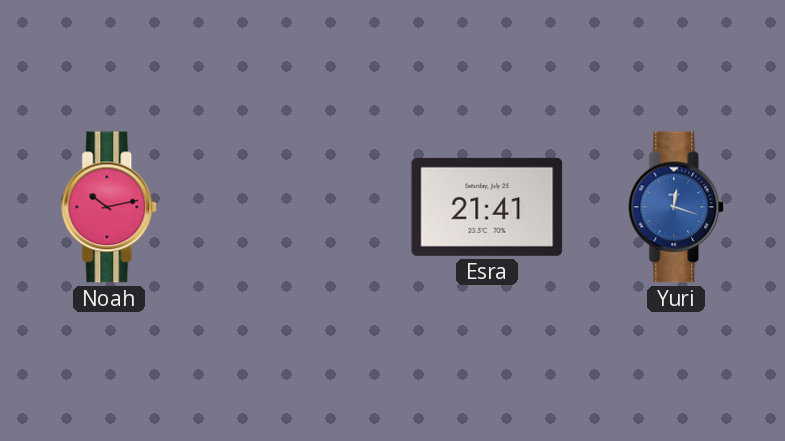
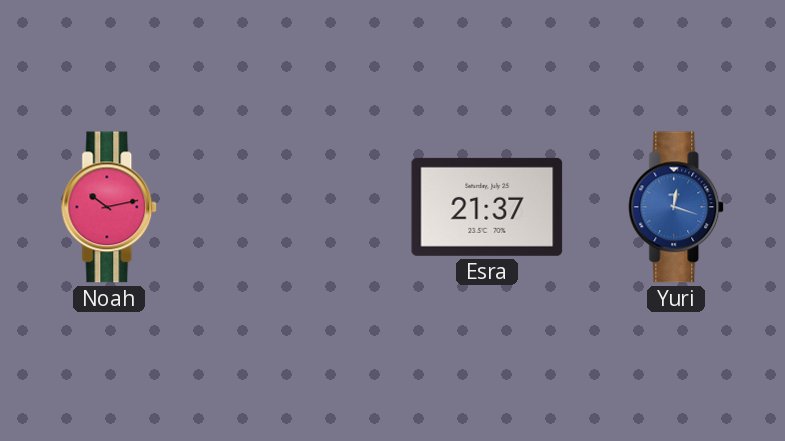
Esra: 21:41 -> 21:37
